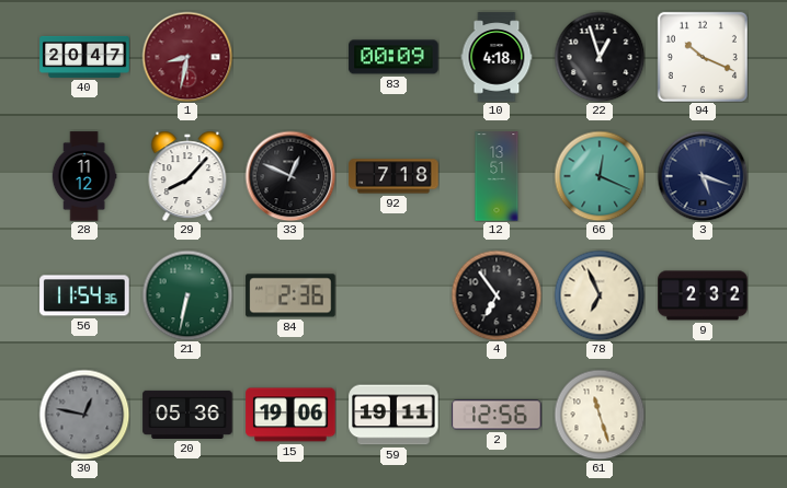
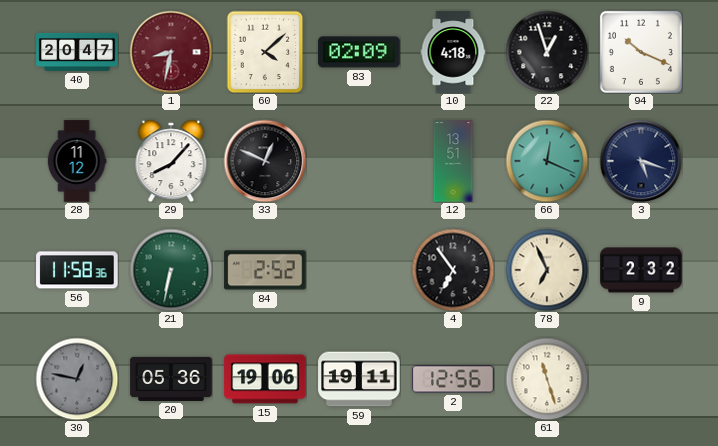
60: none -> 4:08
83: 00:09 -> 02:09
92: 7:18 -> none
56: 11:54 -> 11:58
84: 2:36 -> 2:52
